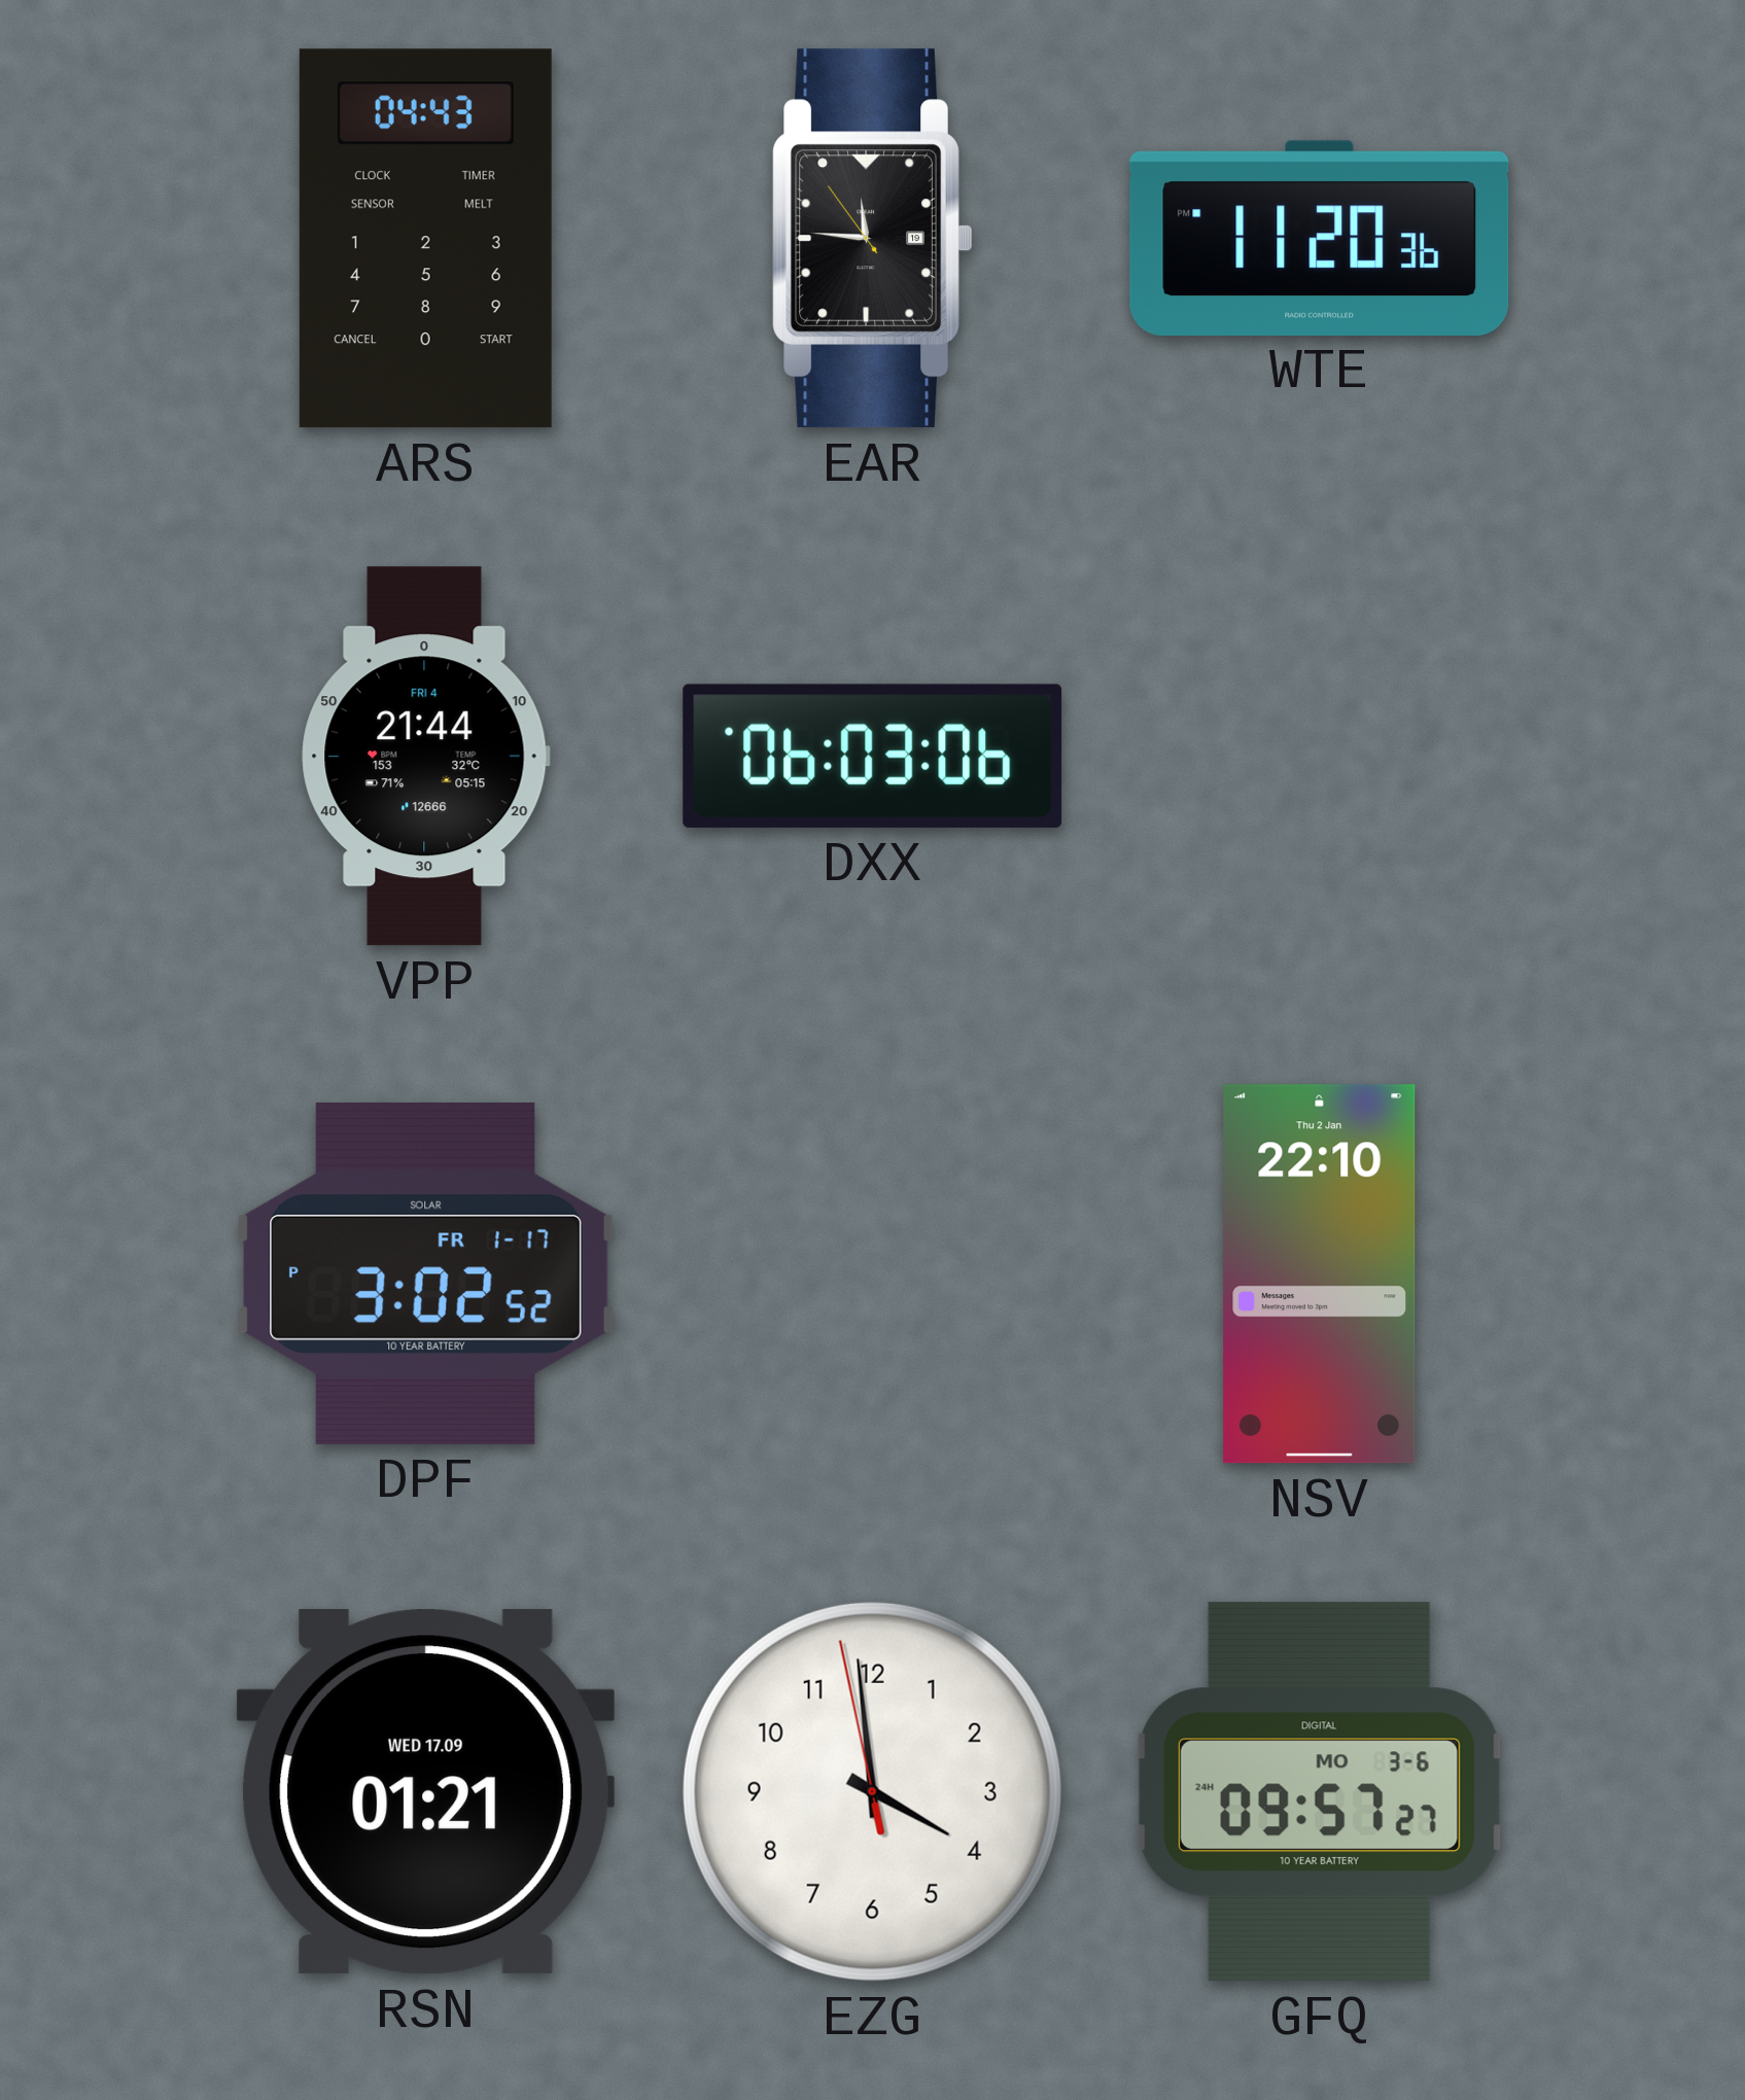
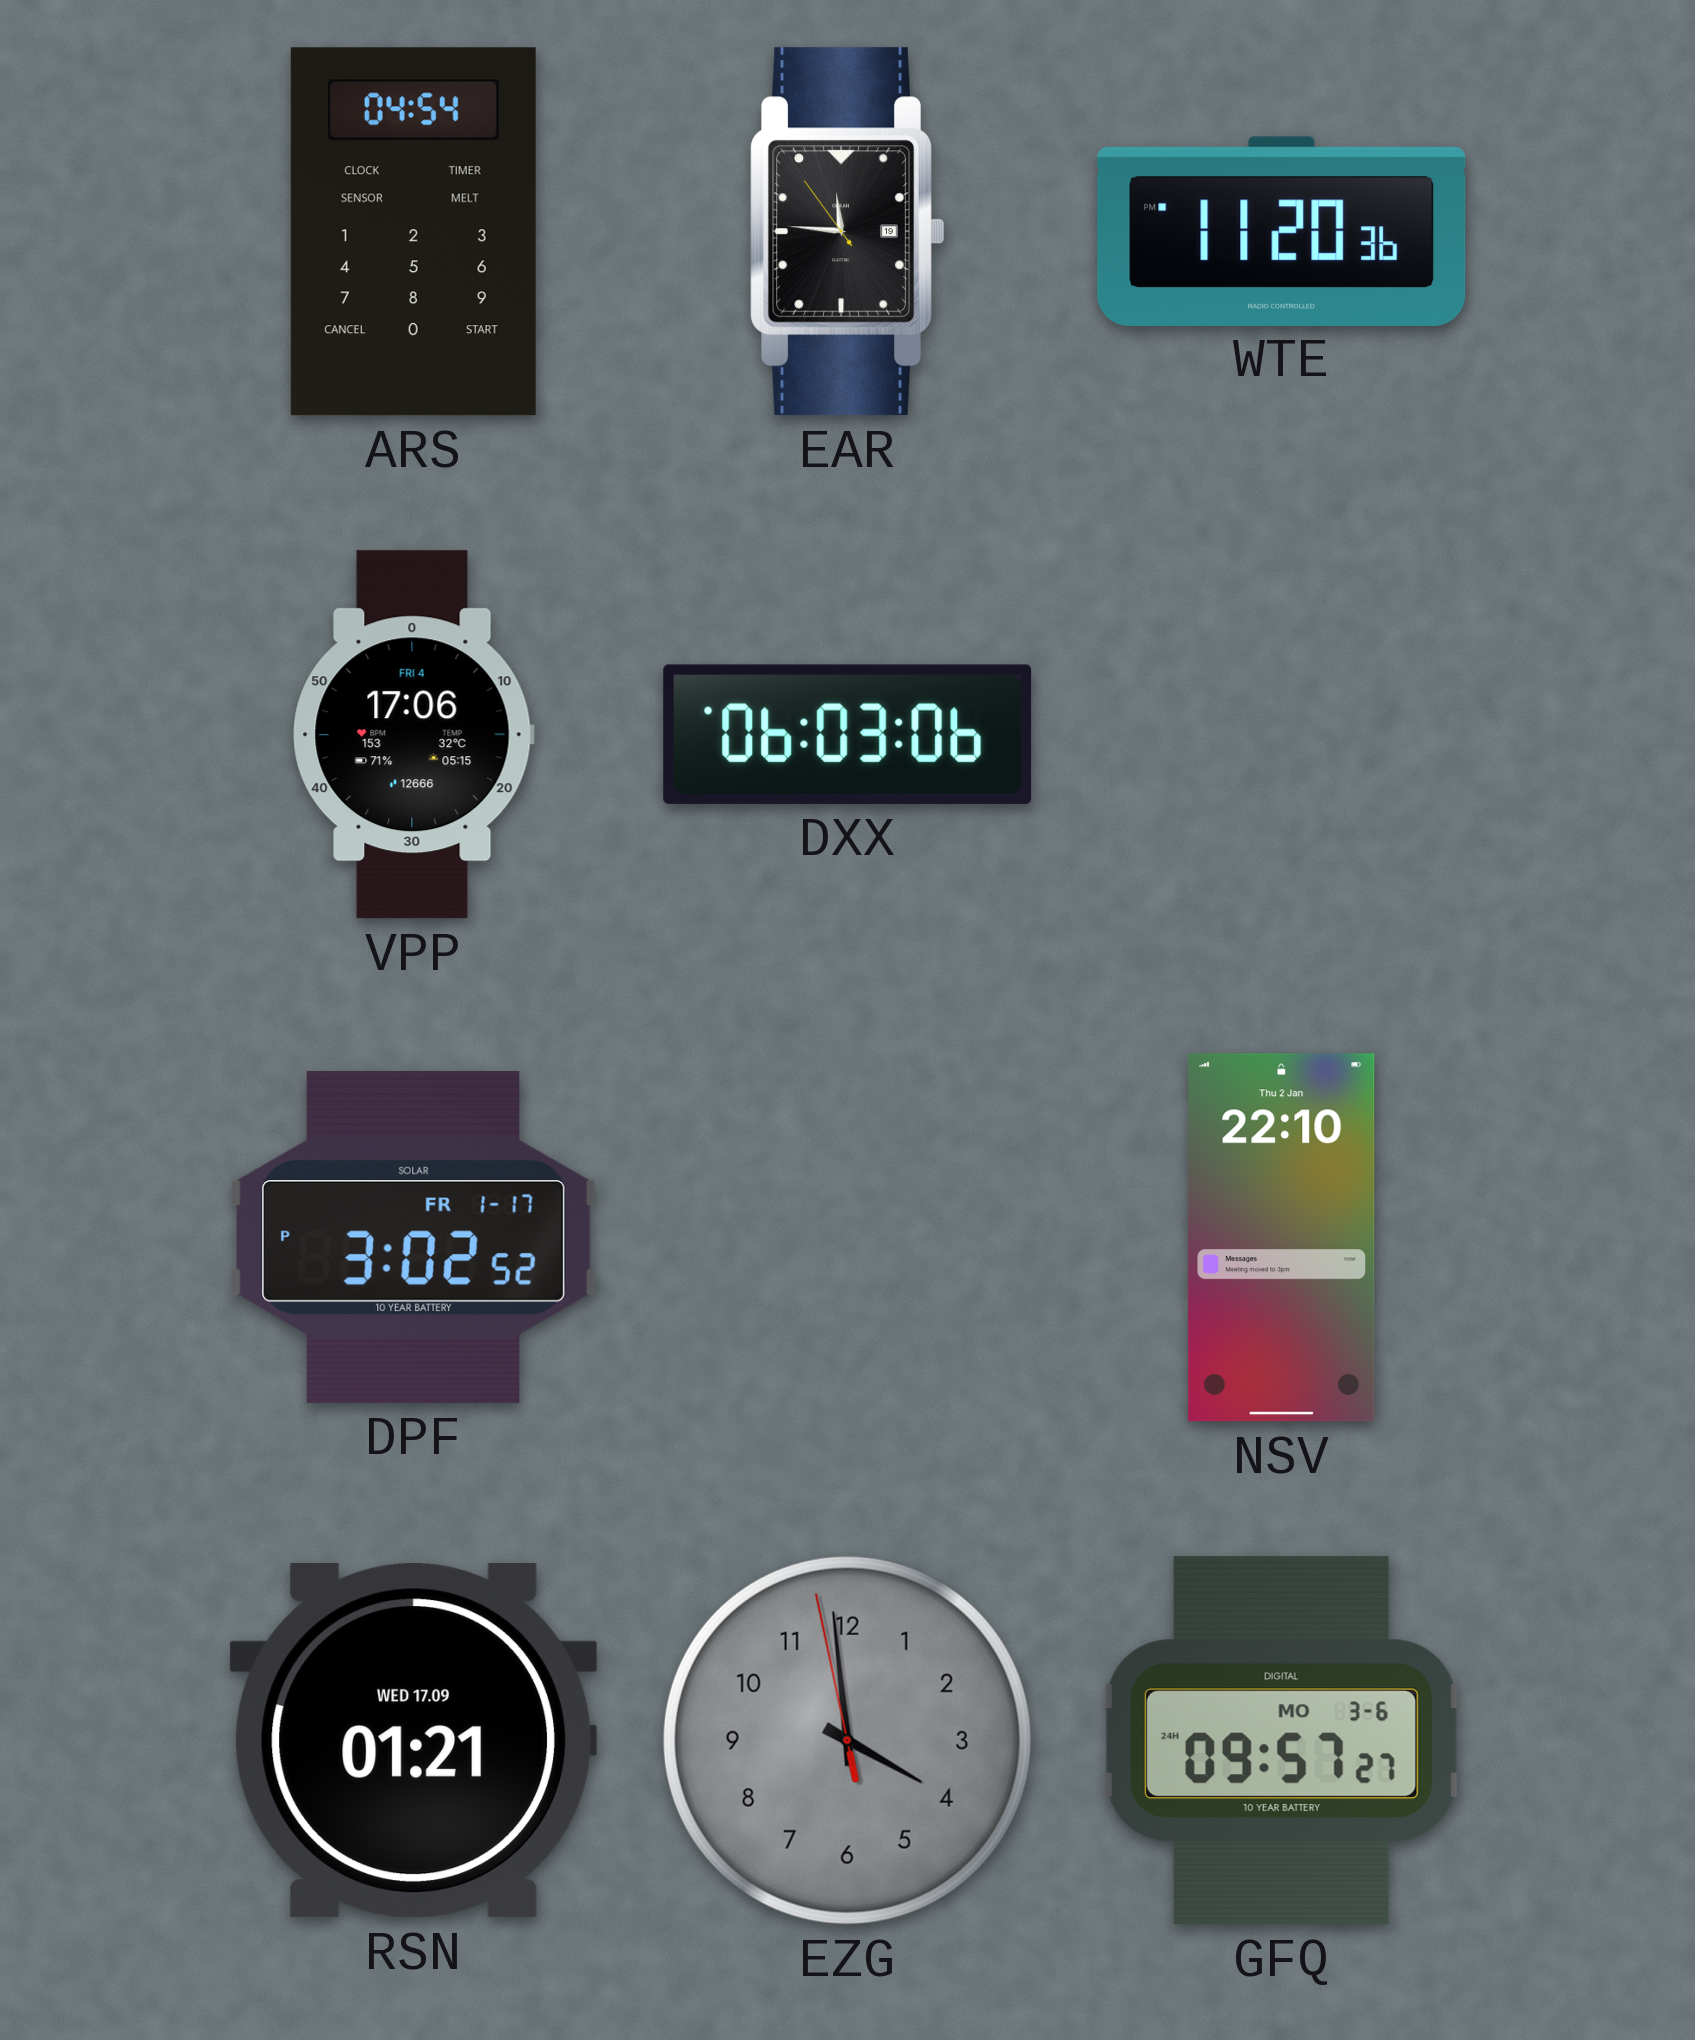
ARS: 04:43 -> 04:54
VPP: 21:44 -> 17:06
EZG dial: white -> grey
